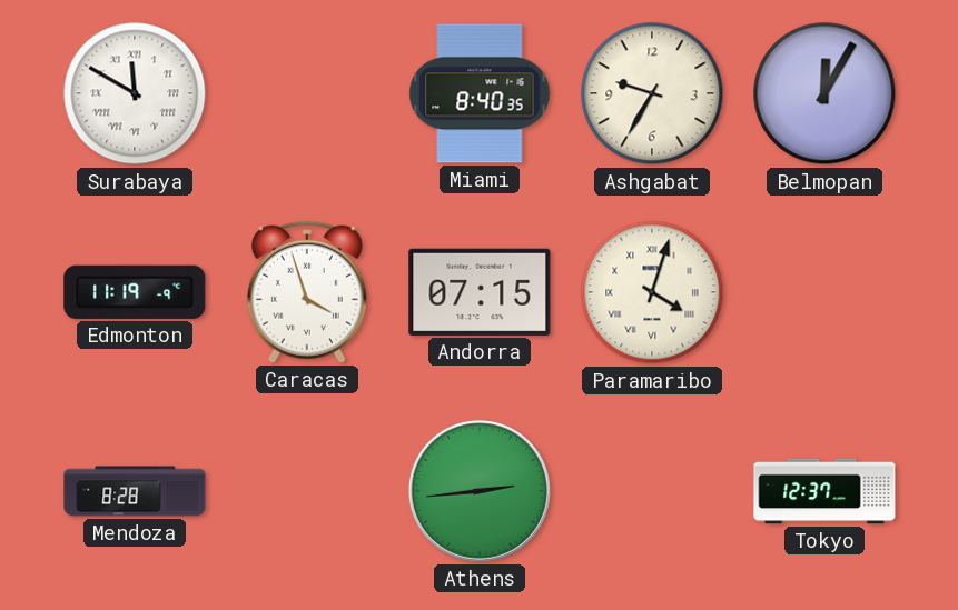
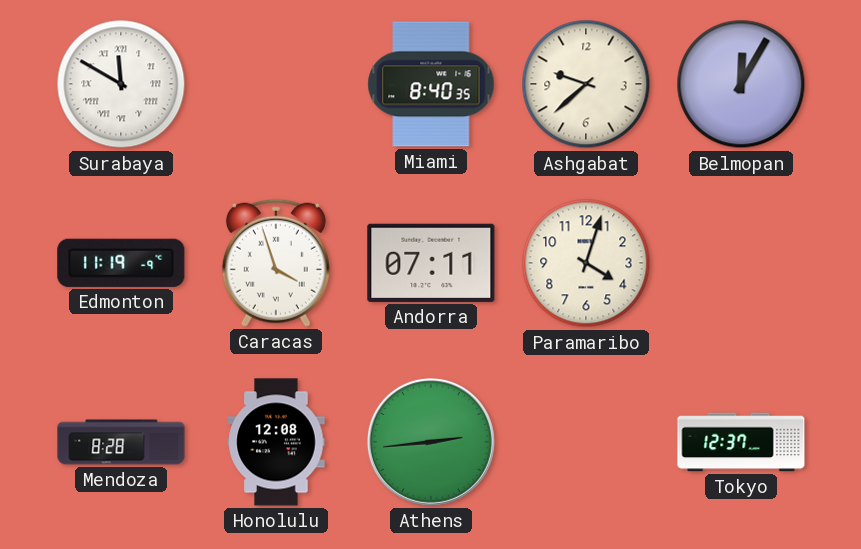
Ashgabat: 9:35 -> 9:38
Andorra: 07:15 -> 07:11
Paramaribo numerals: Roman -> Arabic
Honolulu: none -> 12:08
